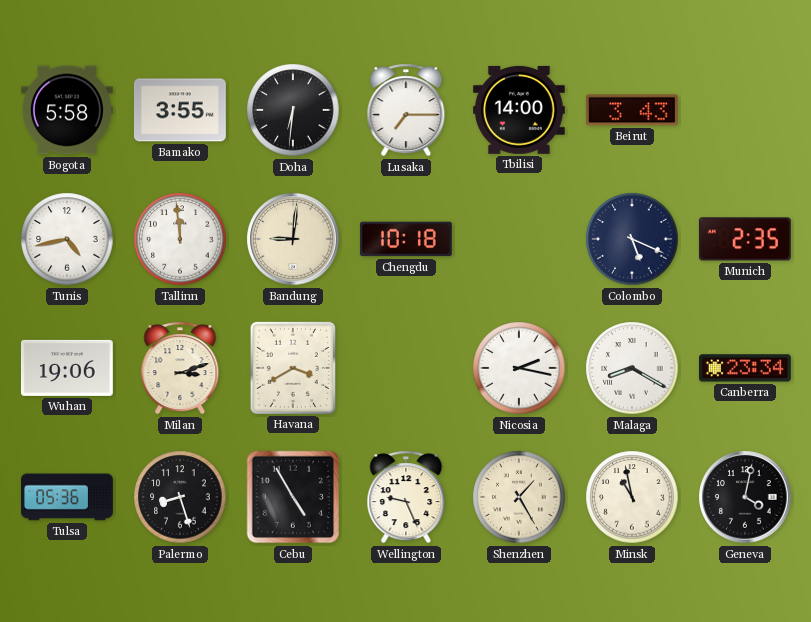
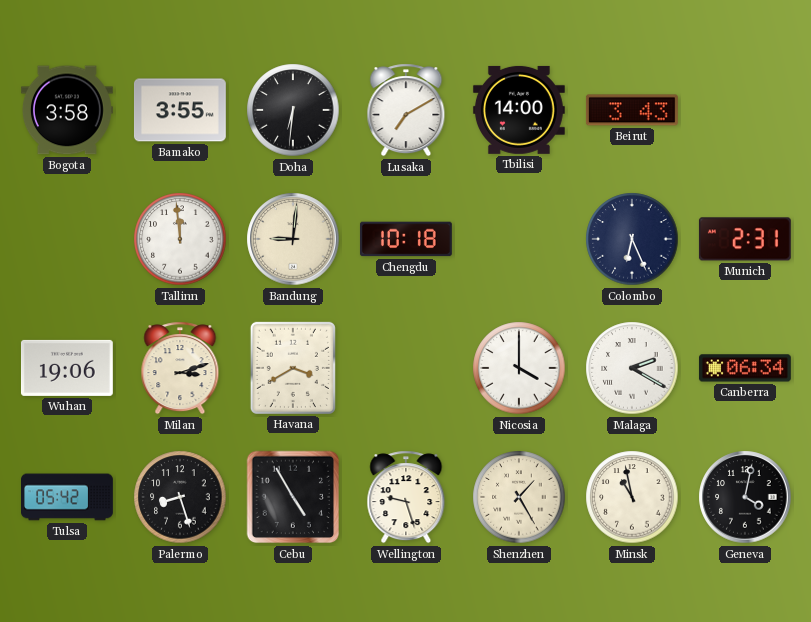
Bogota: 5:58 -> 3:58
Lusaka: 7:15 -> 7:10
Tunis: 4:43 -> none
Colombo: 5:19 -> 6:26
Munich: 2:35 -> 2:31
Nicosia: 2:17 -> 4:00
Malaga: 8:20 -> 2:20
Canberra: 23:34 -> 06:34
Tulsa: 05:36 -> 05:42
Wellington: 9:26 -> 9:27
